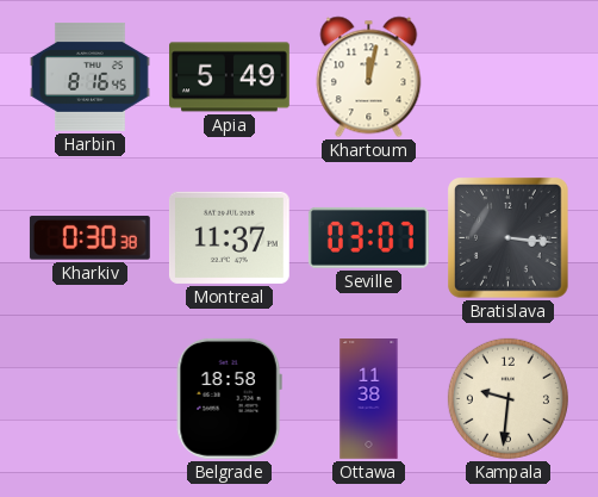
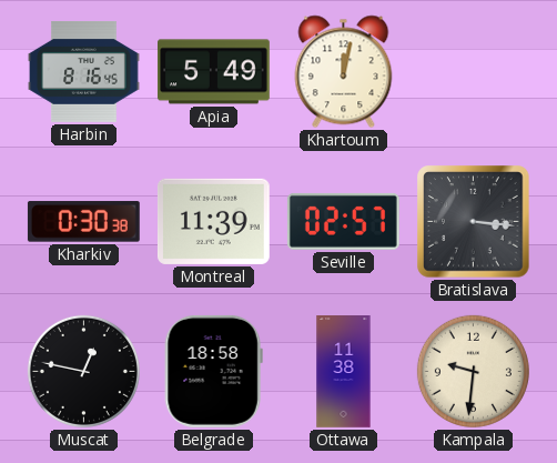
Montreal: 11:37 -> 11:39
Seville: 03:07 -> 02:57
Muscat: none -> 12:47
